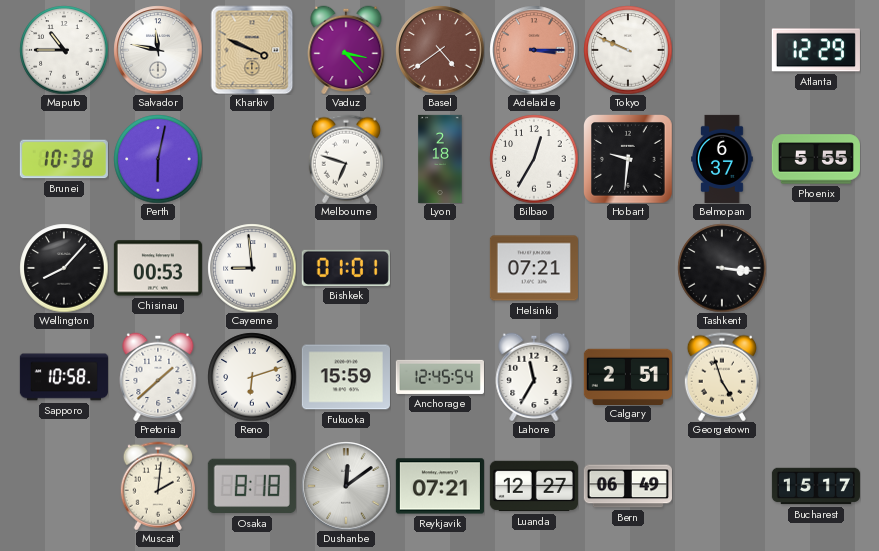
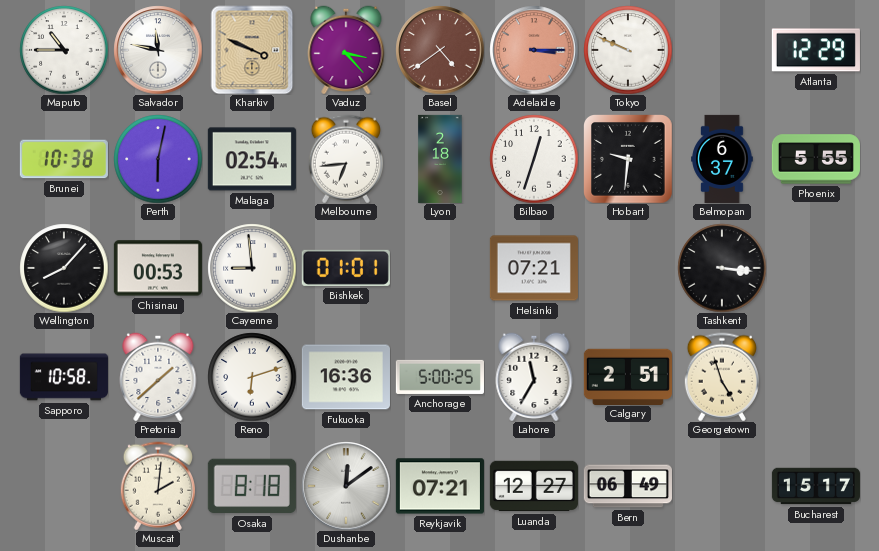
Malaga: none -> 02:54
Melbourne: 6:48 -> 6:44
Bilbao: 12:35 -> 12:33
Fukuoka: 15:59 -> 16:36
Anchorage: 12:45 -> 5:00
